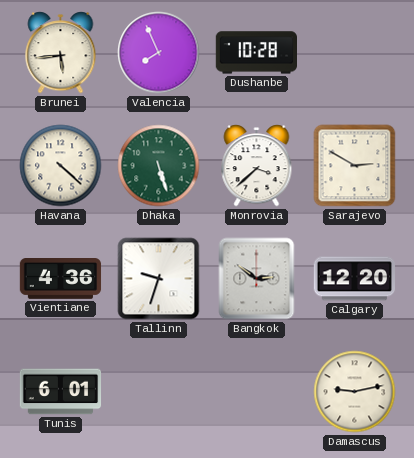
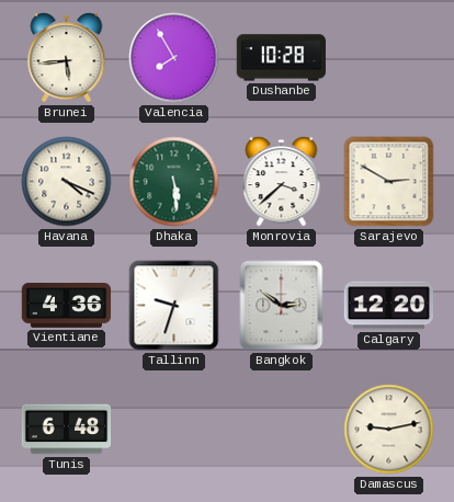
Valencia: 7:56 -> 7:55
Havana: 4:22 -> 4:19
Dhaka: 5:27 -> 5:29
Tunis: 6:01 -> 6:48
